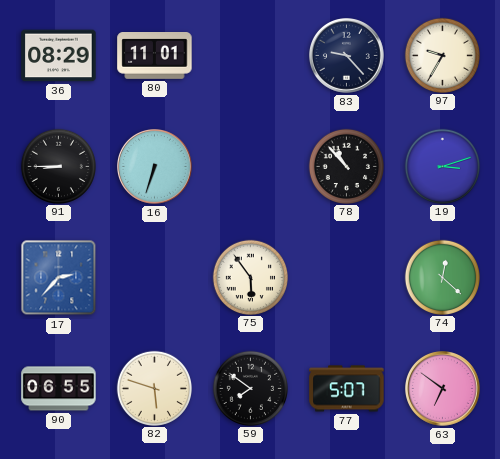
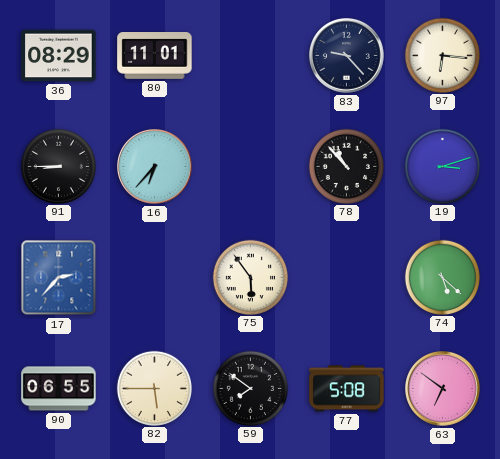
97: 9:35 -> 6:16
16: 6:33 -> 6:37
74: 12:22 -> 5:22
82: 5:48 -> 5:45
77: 5:07 -> 5:08
